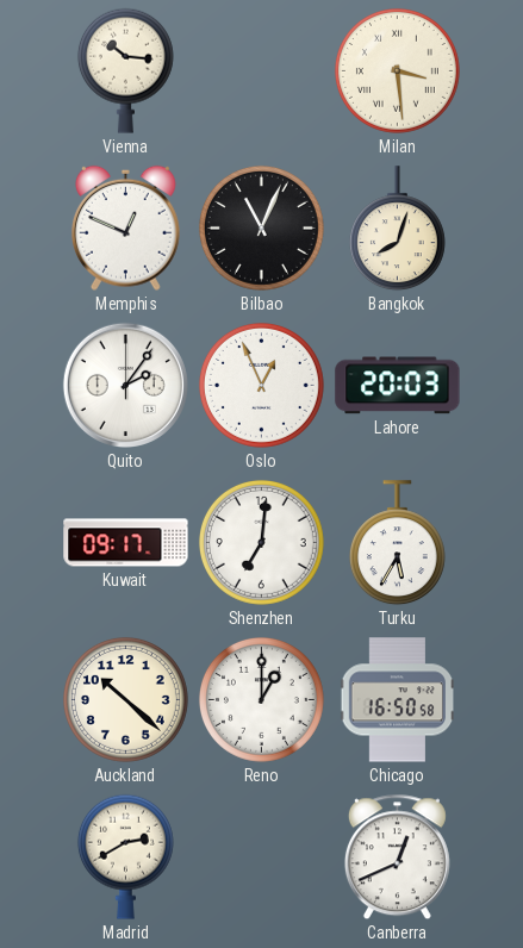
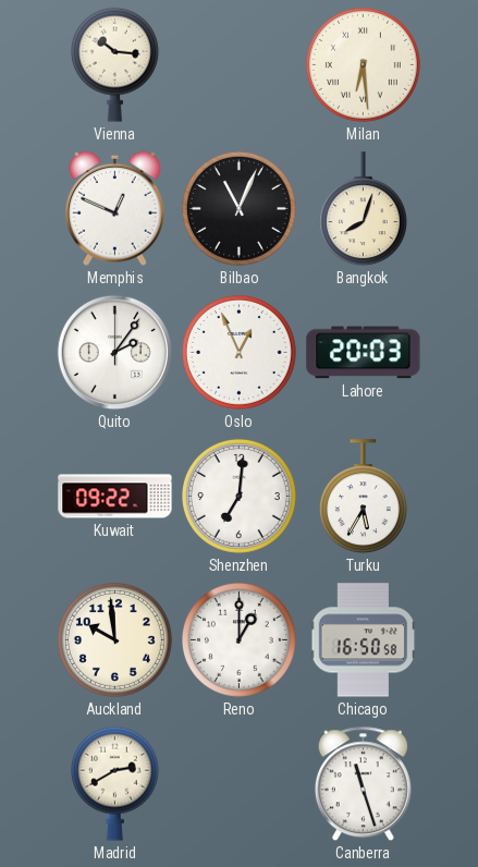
Milan: 3:29 -> 6:29
Kuwait: 09:17 -> 09:22
Auckland: 10:22 -> 9:59
Canberra: 12:41 -> 11:27
